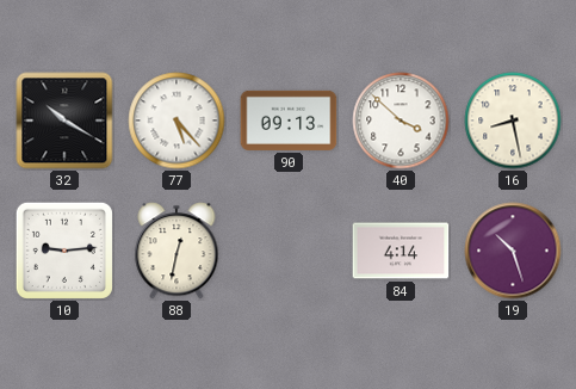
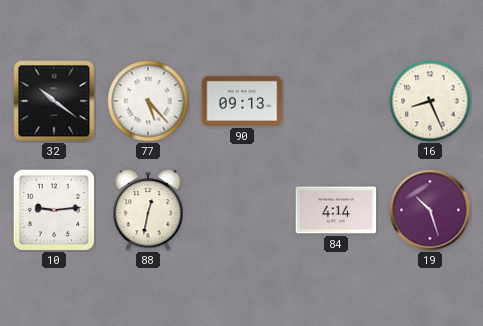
32: 10:20 -> 10:21
40: 3:52 -> none
16: 8:28 -> 8:26
